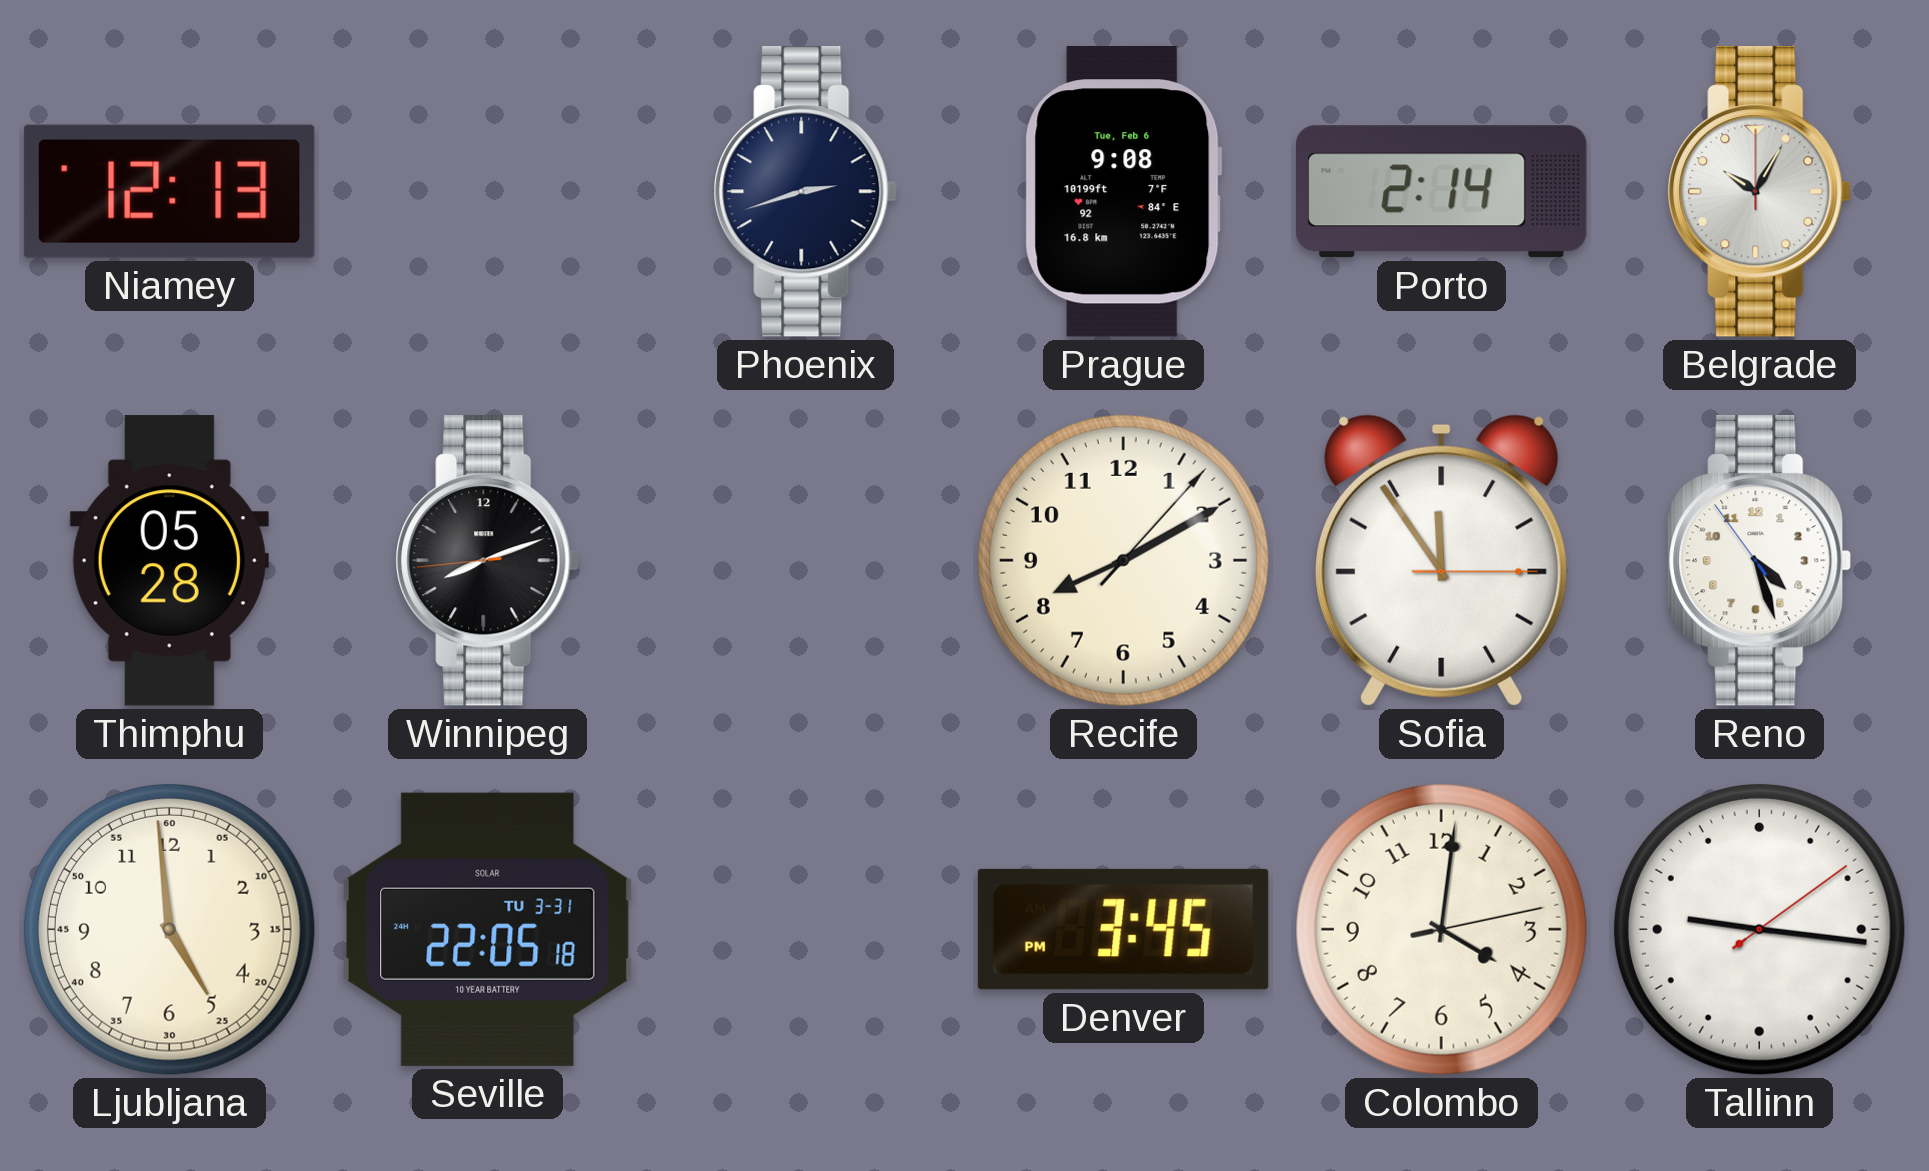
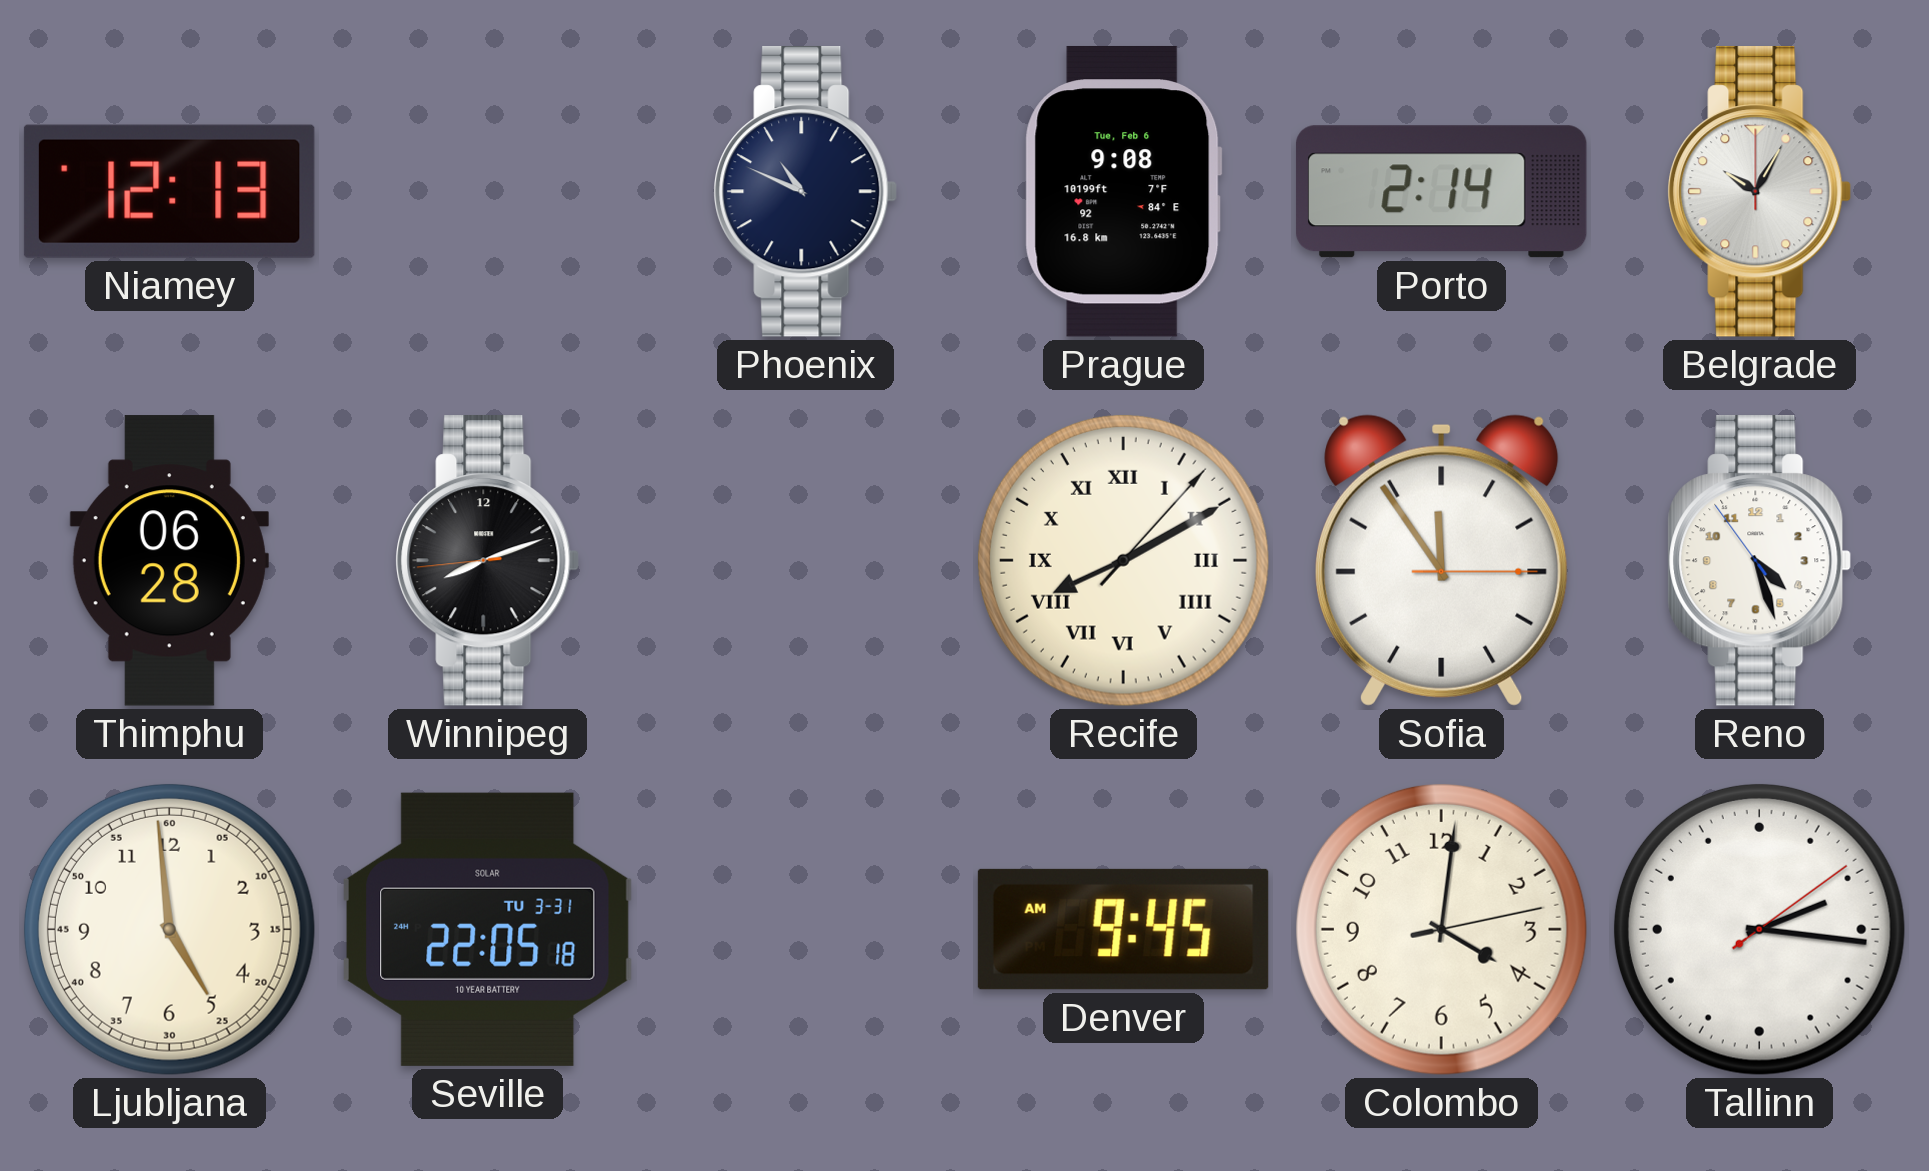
Phoenix: 2:42 -> 10:49
Thimphu: 05:28 -> 06:28
Recife numerals: Arabic -> Roman
Denver: 3:45 -> 9:45
Tallinn: 9:16 -> 2:16
